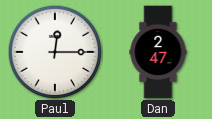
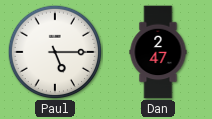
Paul: 12:15 -> 5:15
